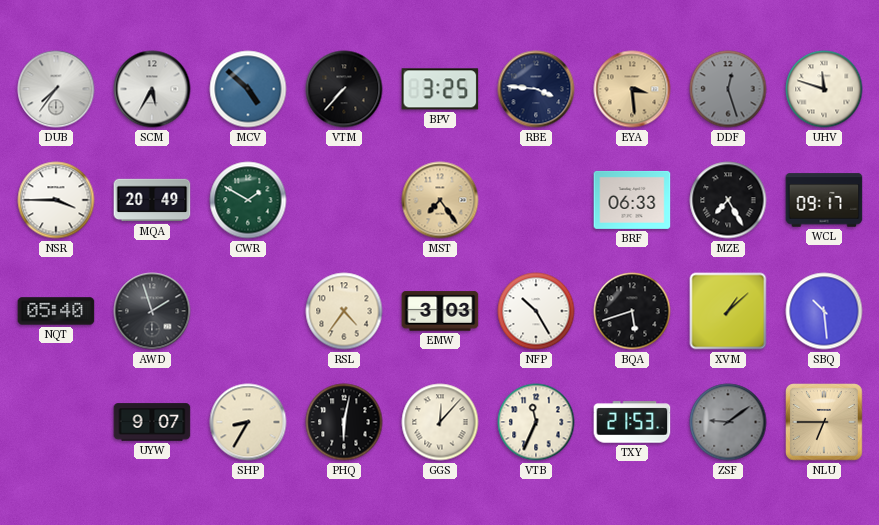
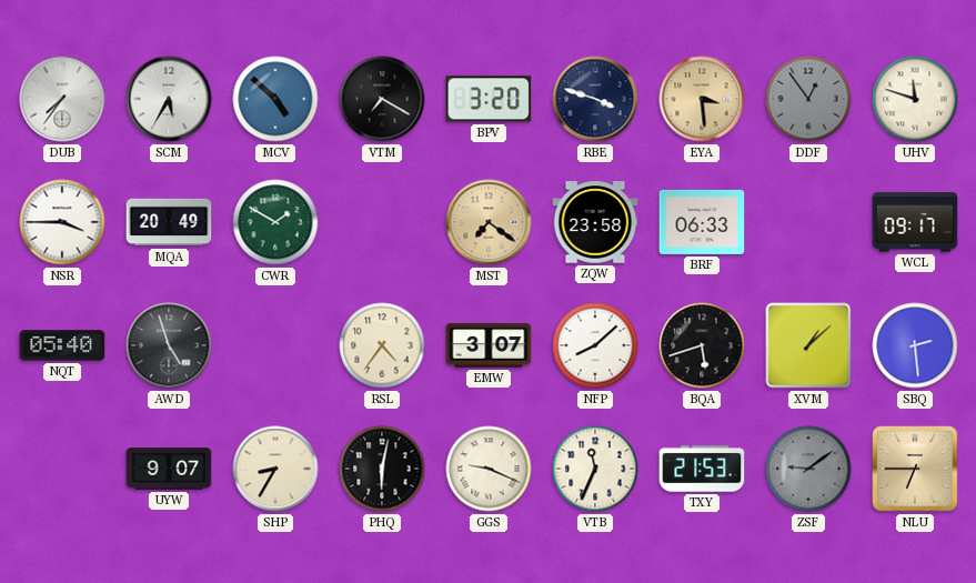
VTM: 7:37 -> 7:20
BPV: 3:25 -> 3:20
RBE: 3:46 -> 3:48
DDF: 12:27 -> 12:54
MST: 7:24 -> 7:21
ZQW: none -> 23:58
MZE: 7:25 -> none
AWD: 1:57 -> 4:57
EMW: 3:03 -> 3:07
NFP: 10:25 -> 8:08
SBQ: 10:29 -> 2:29
GGS: 12:07 -> 9:19
